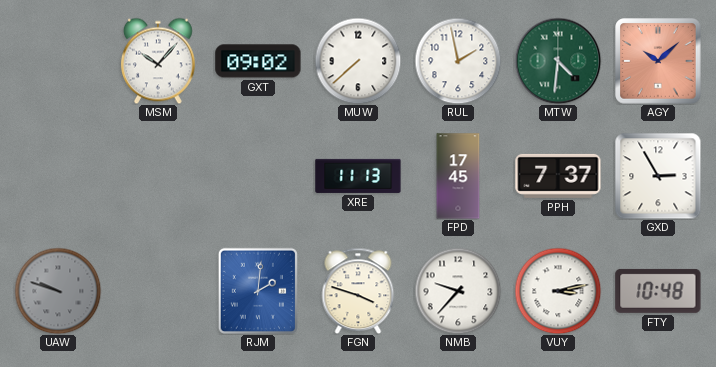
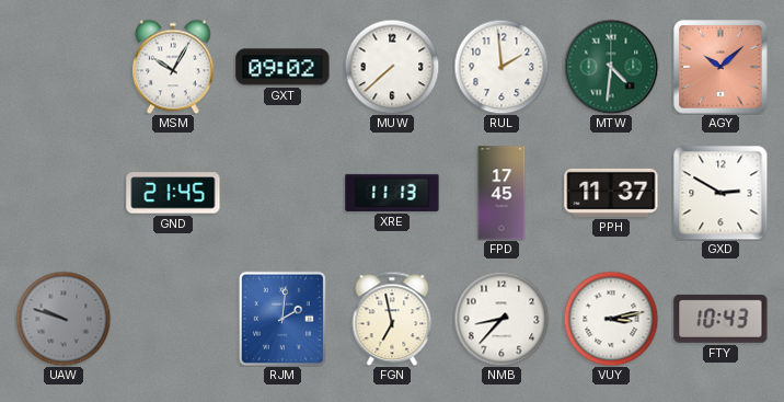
MSM: 10:07 -> 10:05
RUL: 1:58 -> 1:59
GND: none -> 21:45
PPH: 7:37 -> 11:37
GXD: 2:55 -> 2:50
FGN: 3:48 -> 6:58
NMB: 9:37 -> 8:37
FTY: 10:48 -> 10:43
